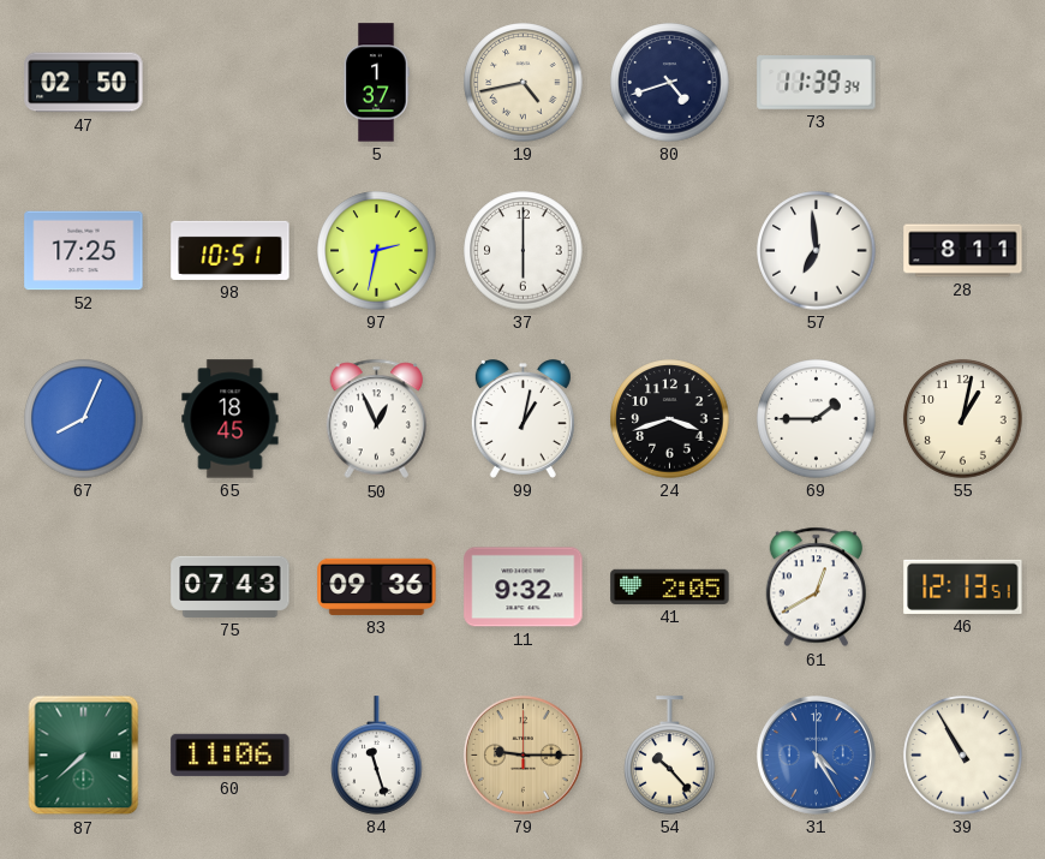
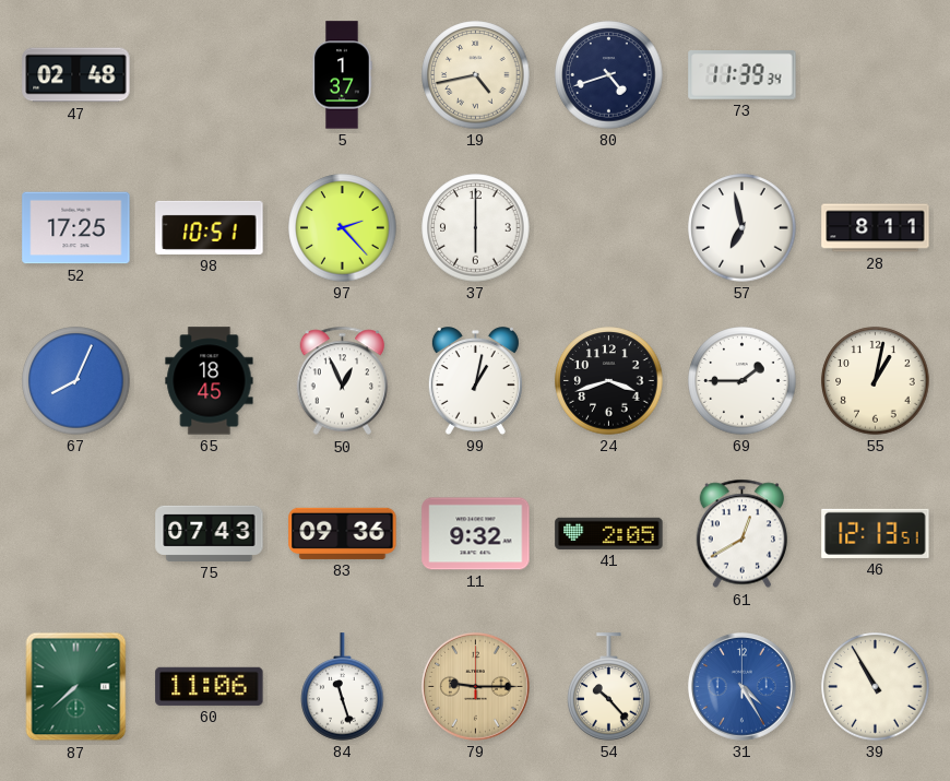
47: 02:50 -> 02:48
97: 2:32 -> 2:23
57: 6:59 -> 6:58
